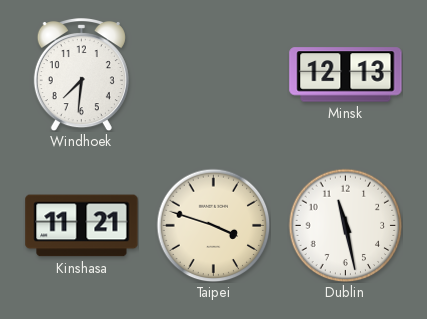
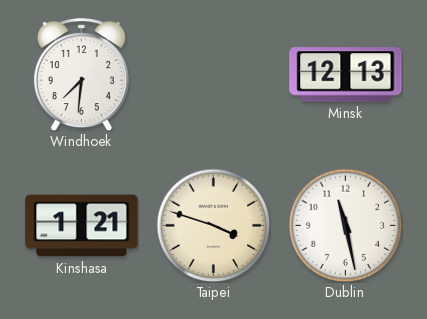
Kinshasa: 11:21 -> 1:21
